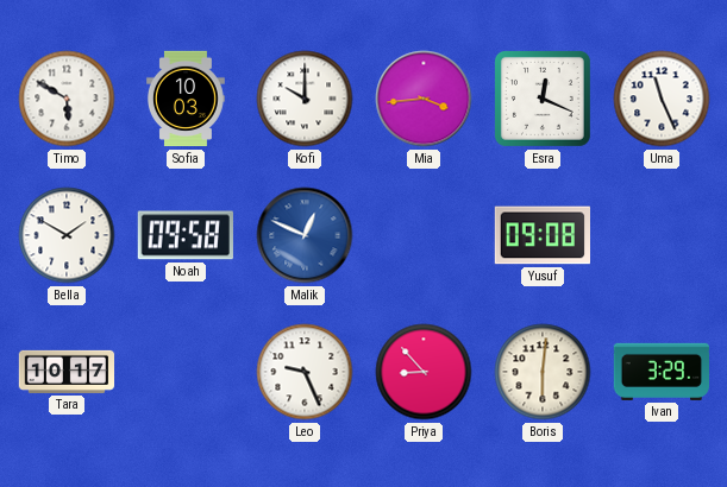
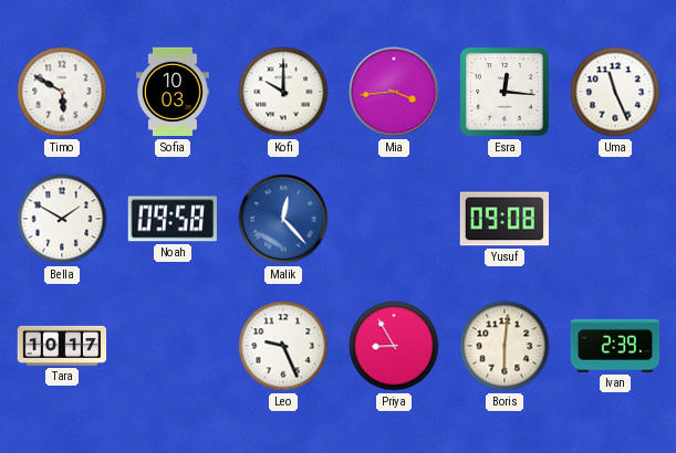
Esra: 12:19 -> 12:16
Malik: 12:49 -> 12:23
Priya: 8:53 -> 8:55
Ivan: 3:29 -> 2:39
